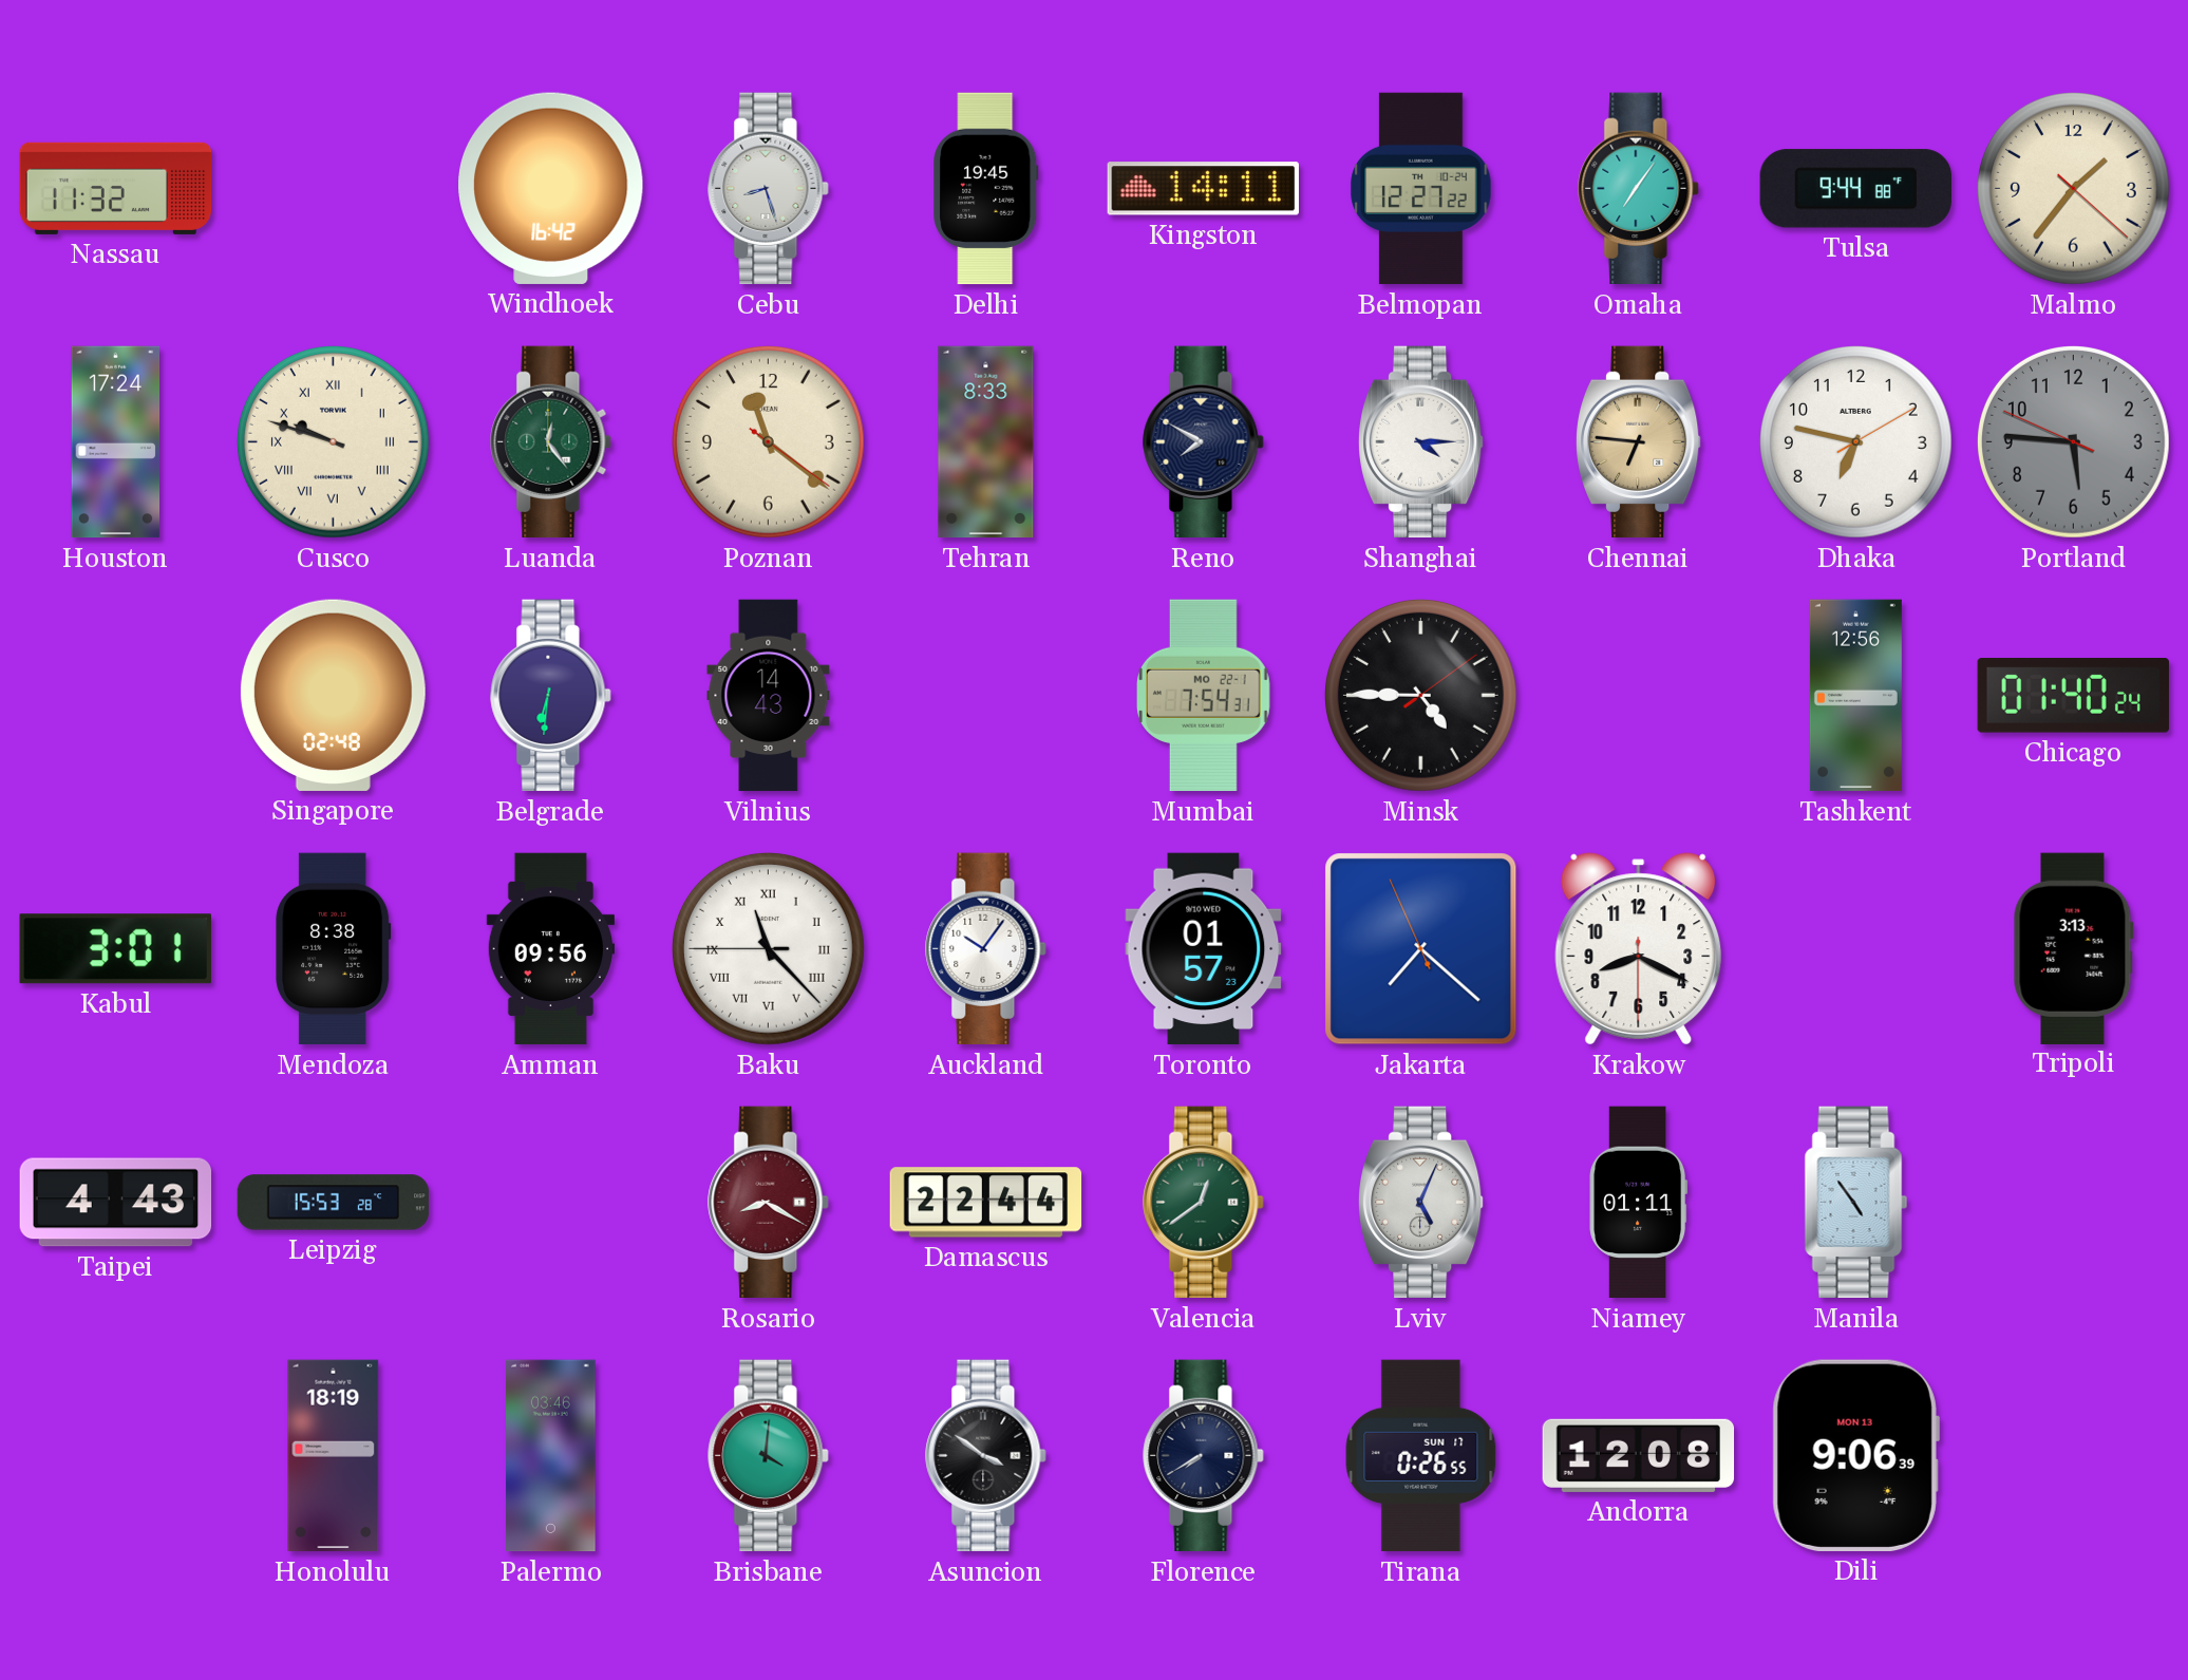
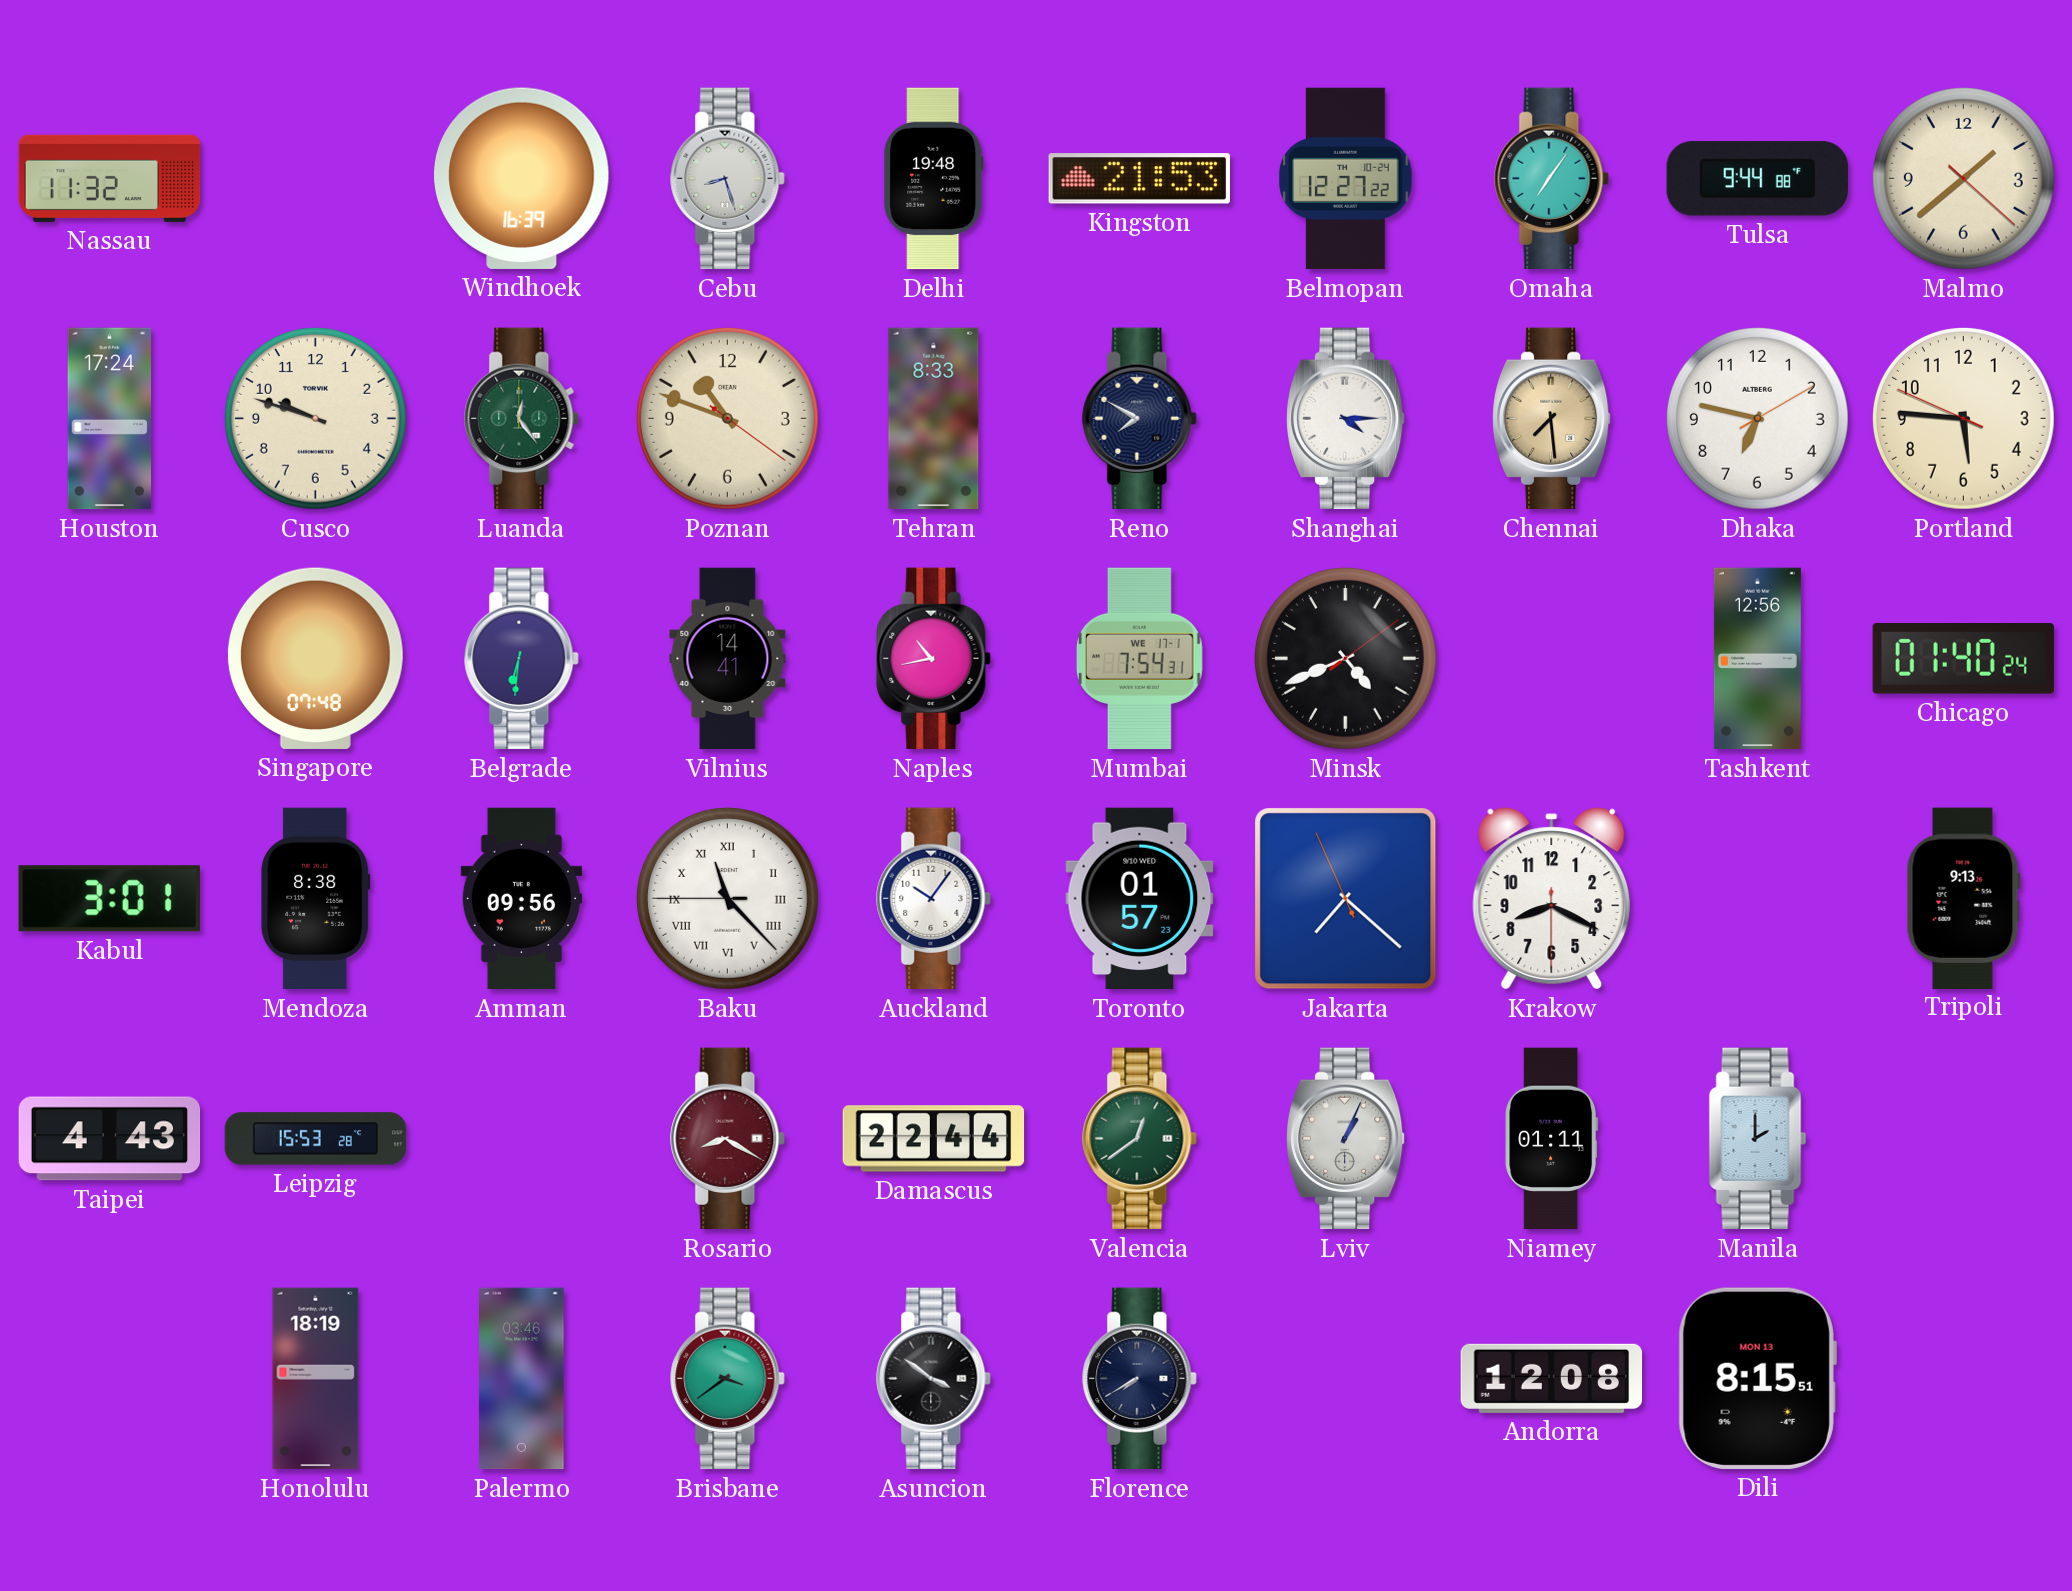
Windhoek: 16:42 -> 16:39
Delhi: 19:45 -> 19:48
Kingston: 14:11 -> 21:53
Malmo: 1:36 -> 1:38
Cusco numerals: Roman -> Arabic
Poznan: 11:21 -> 10:48
Chennai: 6:46 -> 7:29
Portland dial: grey -> cream
Singapore: 02:48 -> 07:48
Vilnius: 14:43 -> 14:41
Naples: none -> 10:43
Mumbai date: MO 22-1 -> WE 17-1
Minsk: 4:45 -> 4:41
Tripoli: 3:13 -> 9:13
Lviv: 5:04 -> 1:04
Manila: 4:54 -> 2:00
Brisbane: 4:01 -> 3:39
Tirana: 0:26 -> none
Dili: 9:06 -> 8:15
